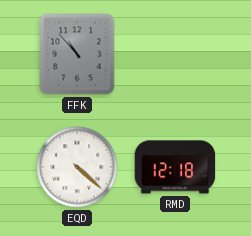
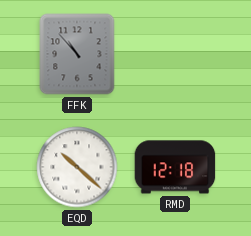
EQD: 4:22 -> 10:22
